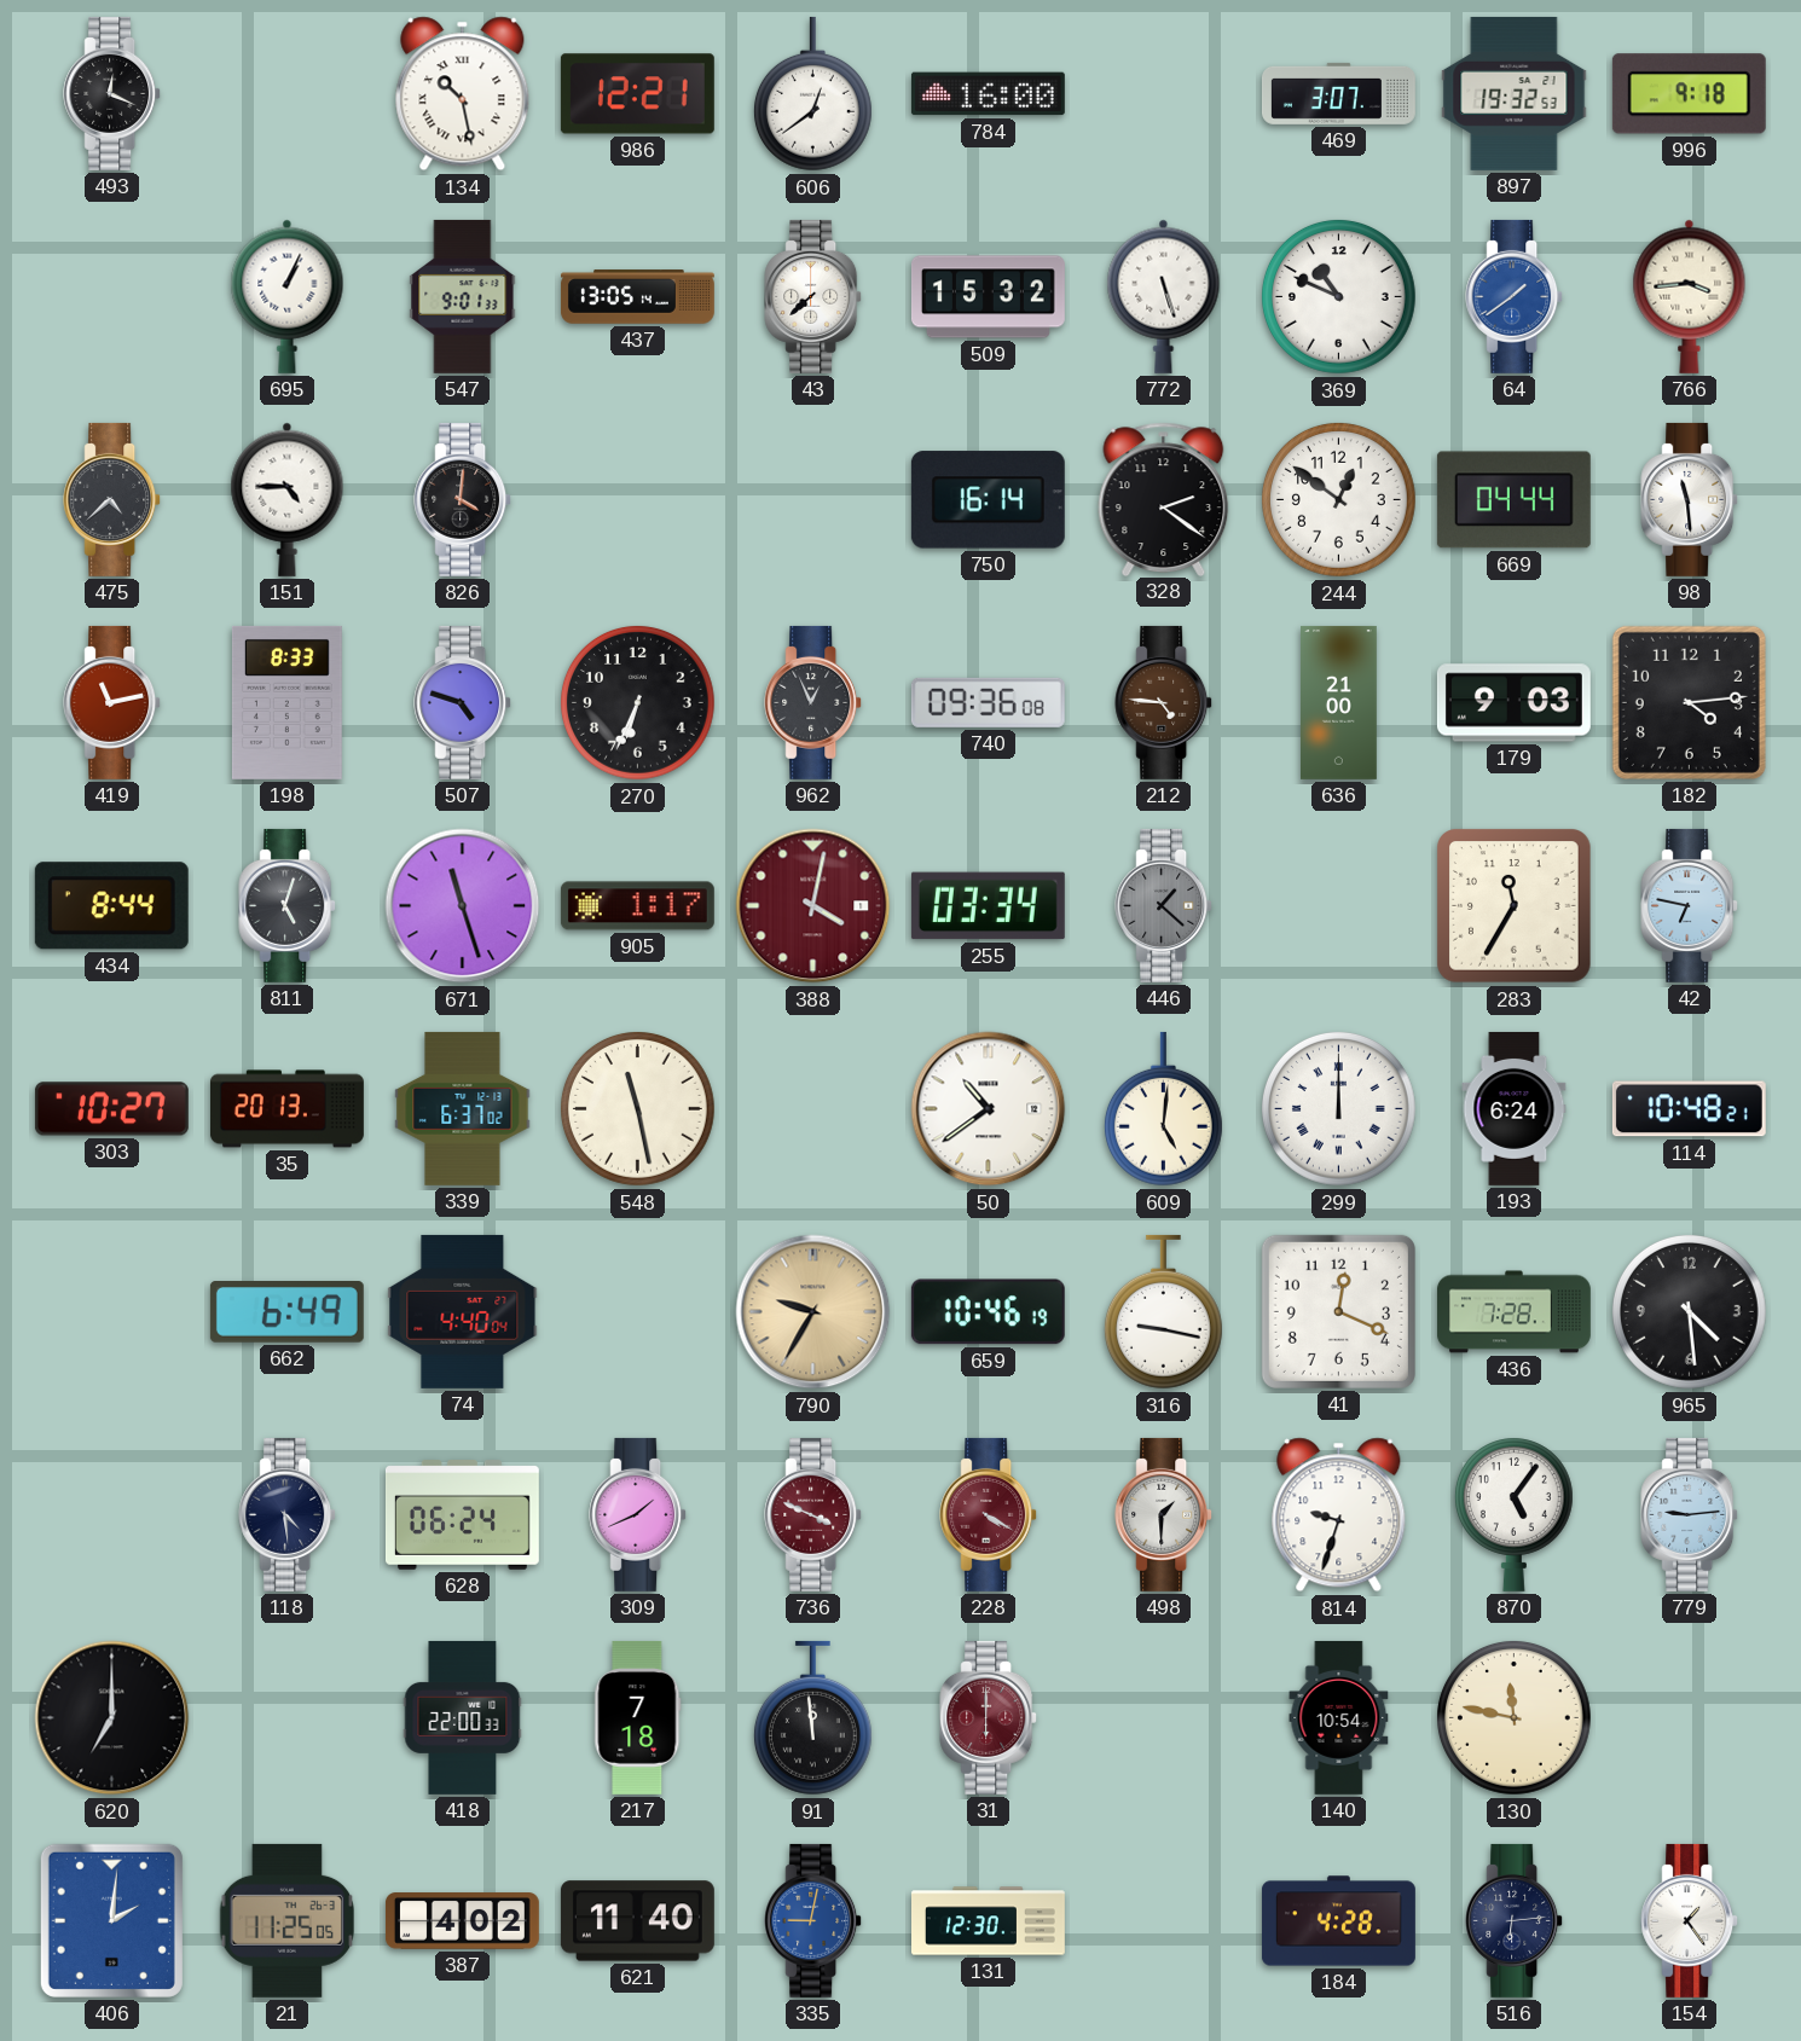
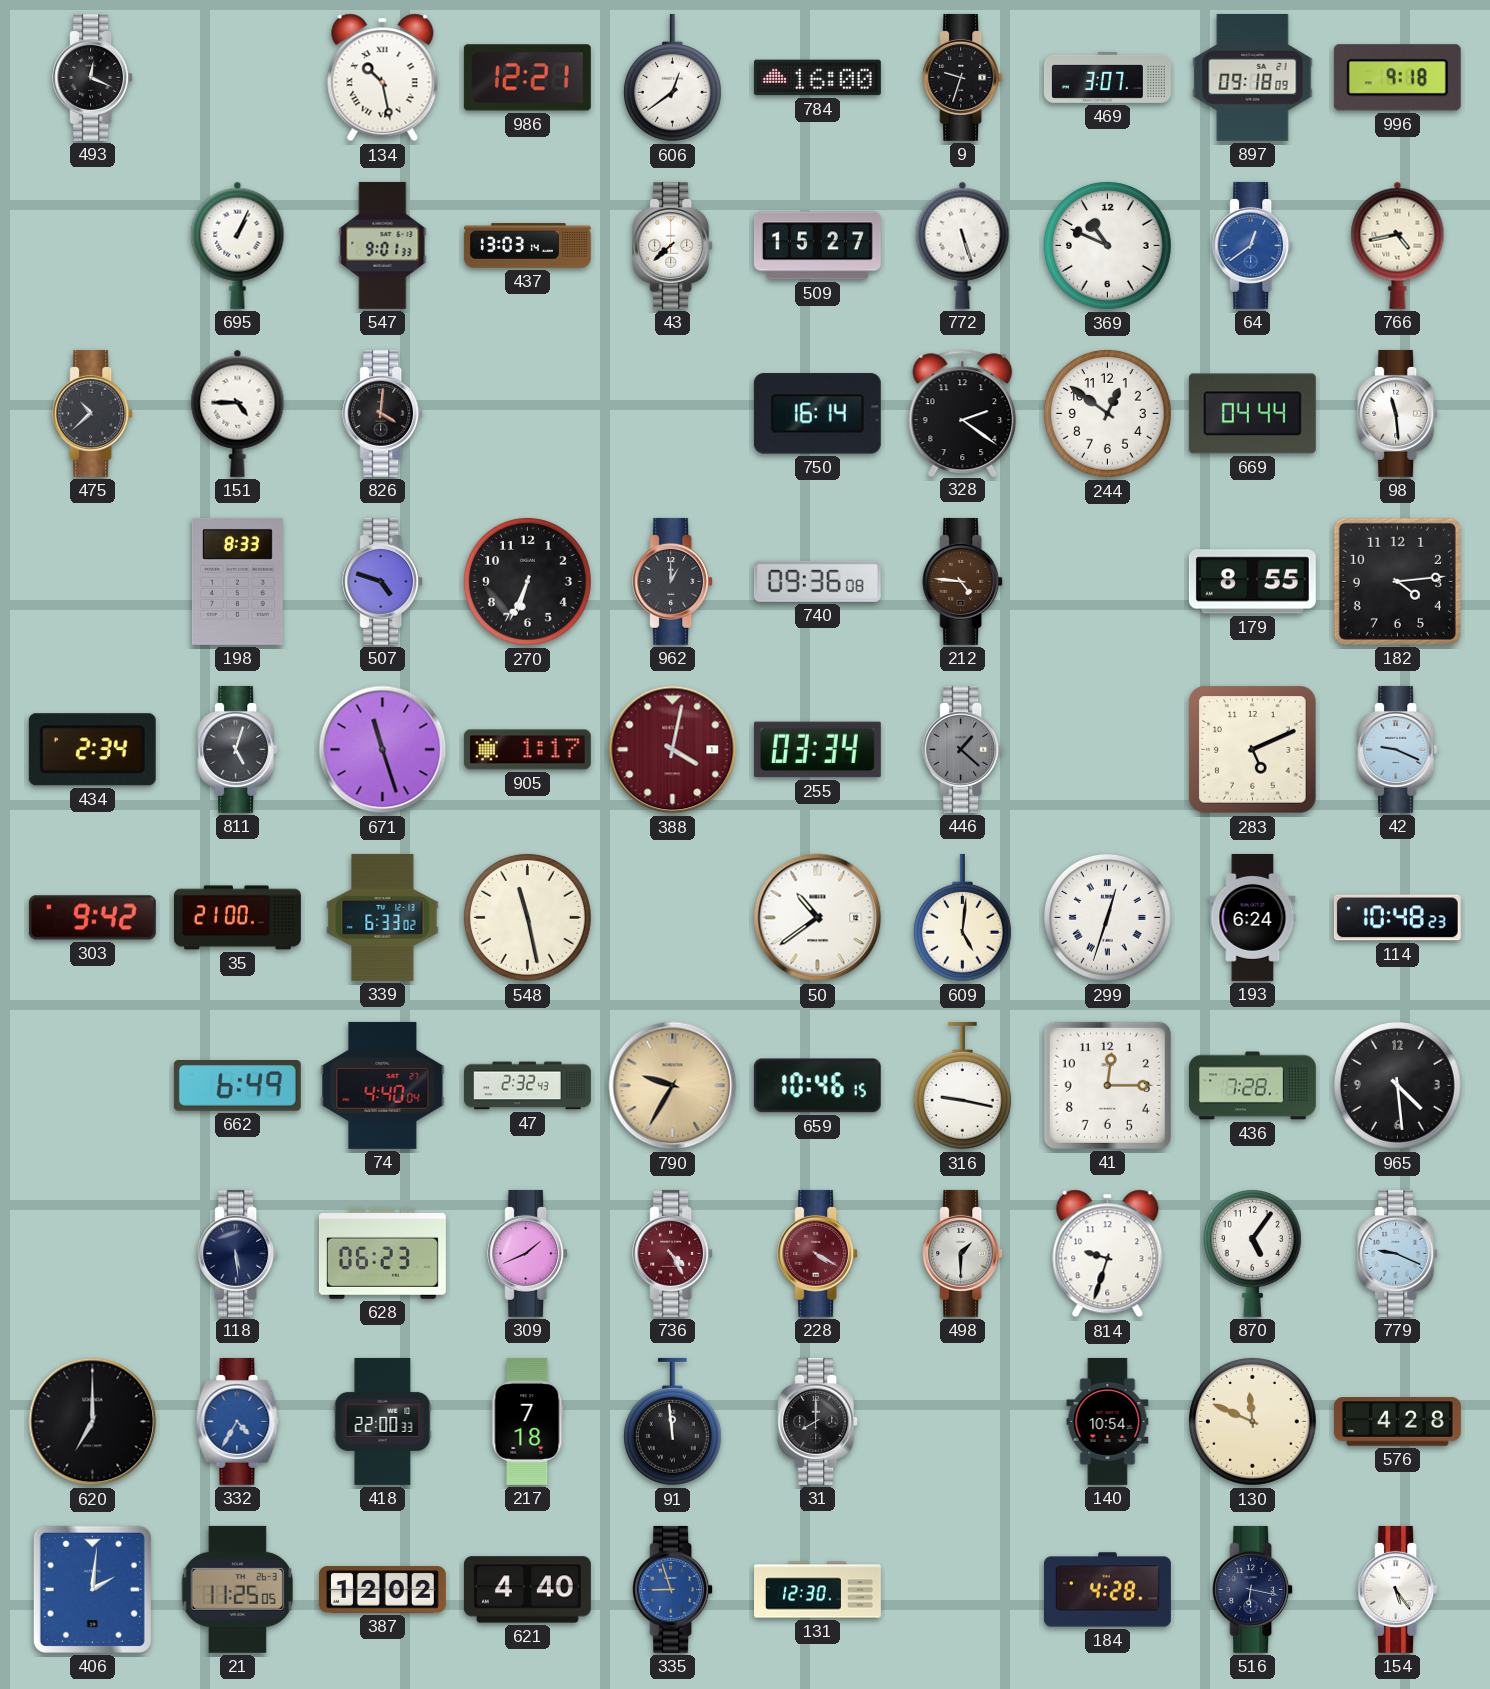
9: none -> 9:33
897: 19:32 -> 09:18
437: 13:05 -> 13:03
509: 15:32 -> 15:27
64: 1:39 -> 12:39
766: 3:44 -> 4:43
475: 4:38 -> 10:38
419: 11:13 -> none
962: 12:56 -> 1:00
636: 21:00 -> none
179: 9:03 -> 8:55
434: 8:44 -> 2:34
283: 11:35 -> 5:11
42: 6:47 -> 9:19
303: 10:27 -> 9:42
35: 20:13 -> 21:00
339: 6:37 -> 6:33
299: 12:00 -> 12:33
114: 10:48:21 -> 10:48:23
47: none -> 2:32
659: 10:46:19 -> 10:46:15
41: 12:19 -> 12:15
118: 4:29 -> 5:29
628: 06:24 -> 06:23
736: 3:49 -> 4:25
779: 9:14 -> 9:19
332: none -> 4:35
31: 6:00 -> 8:00
31 dial: burgundy -> black
130: 11:47 -> 11:49
576: none -> 4:28
387: 4:02 -> 12:02
621: 11:40 -> 4:40
335: 9:02 -> 8:57
516: 6:14 -> 6:17
154: 1:24 -> 5:24
